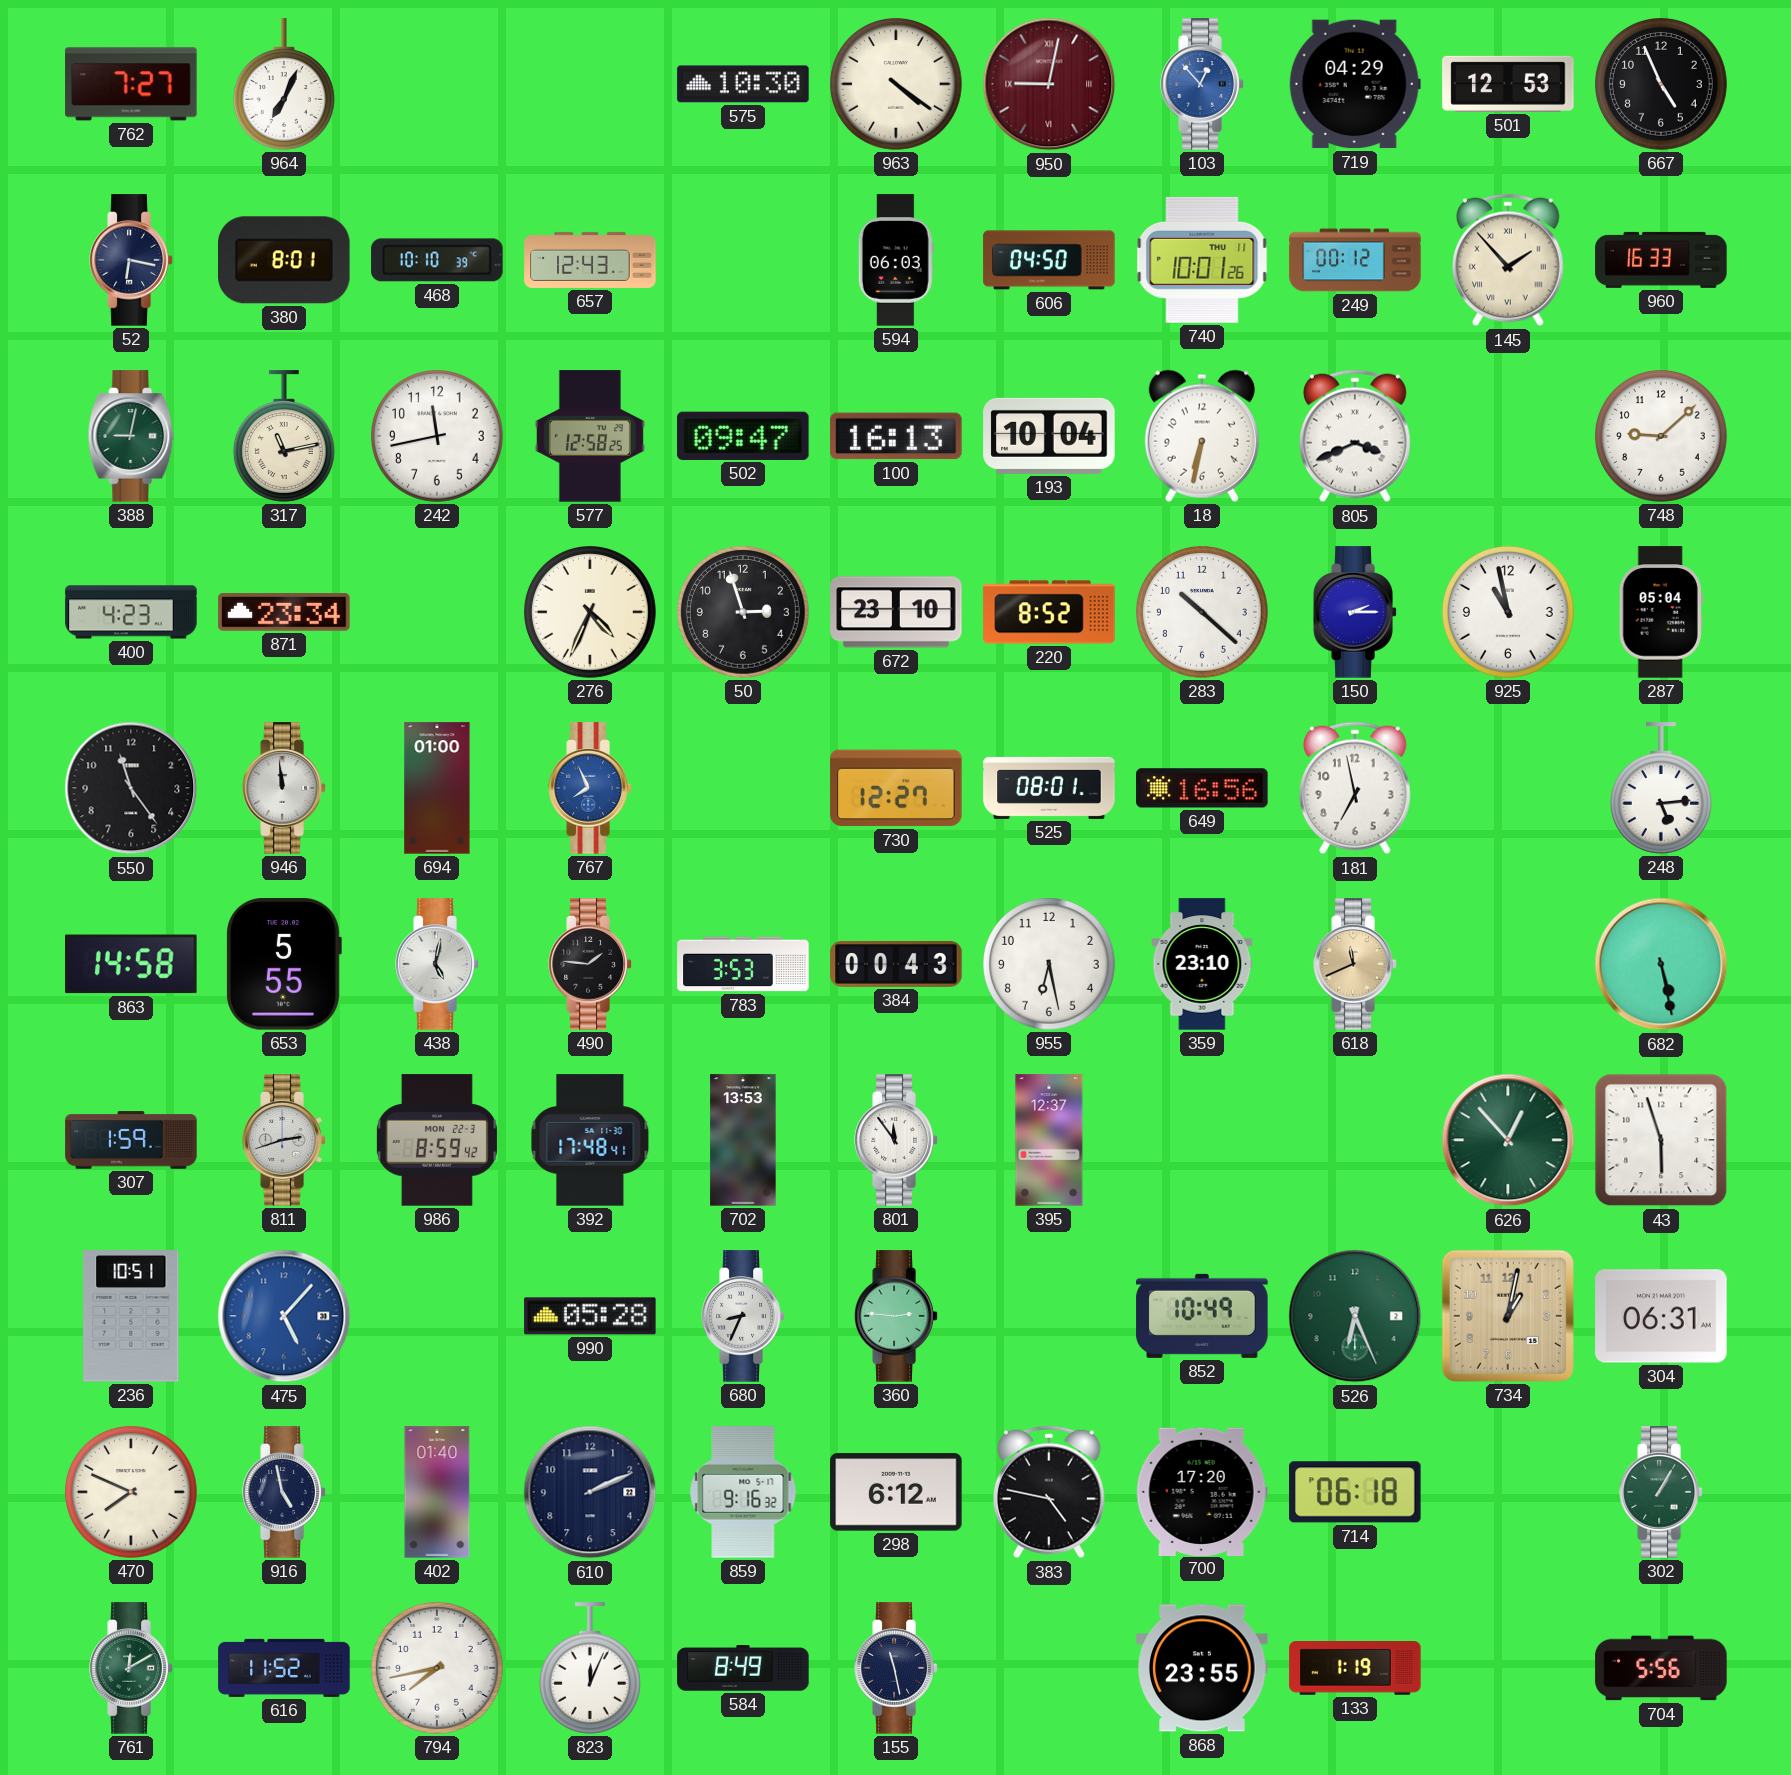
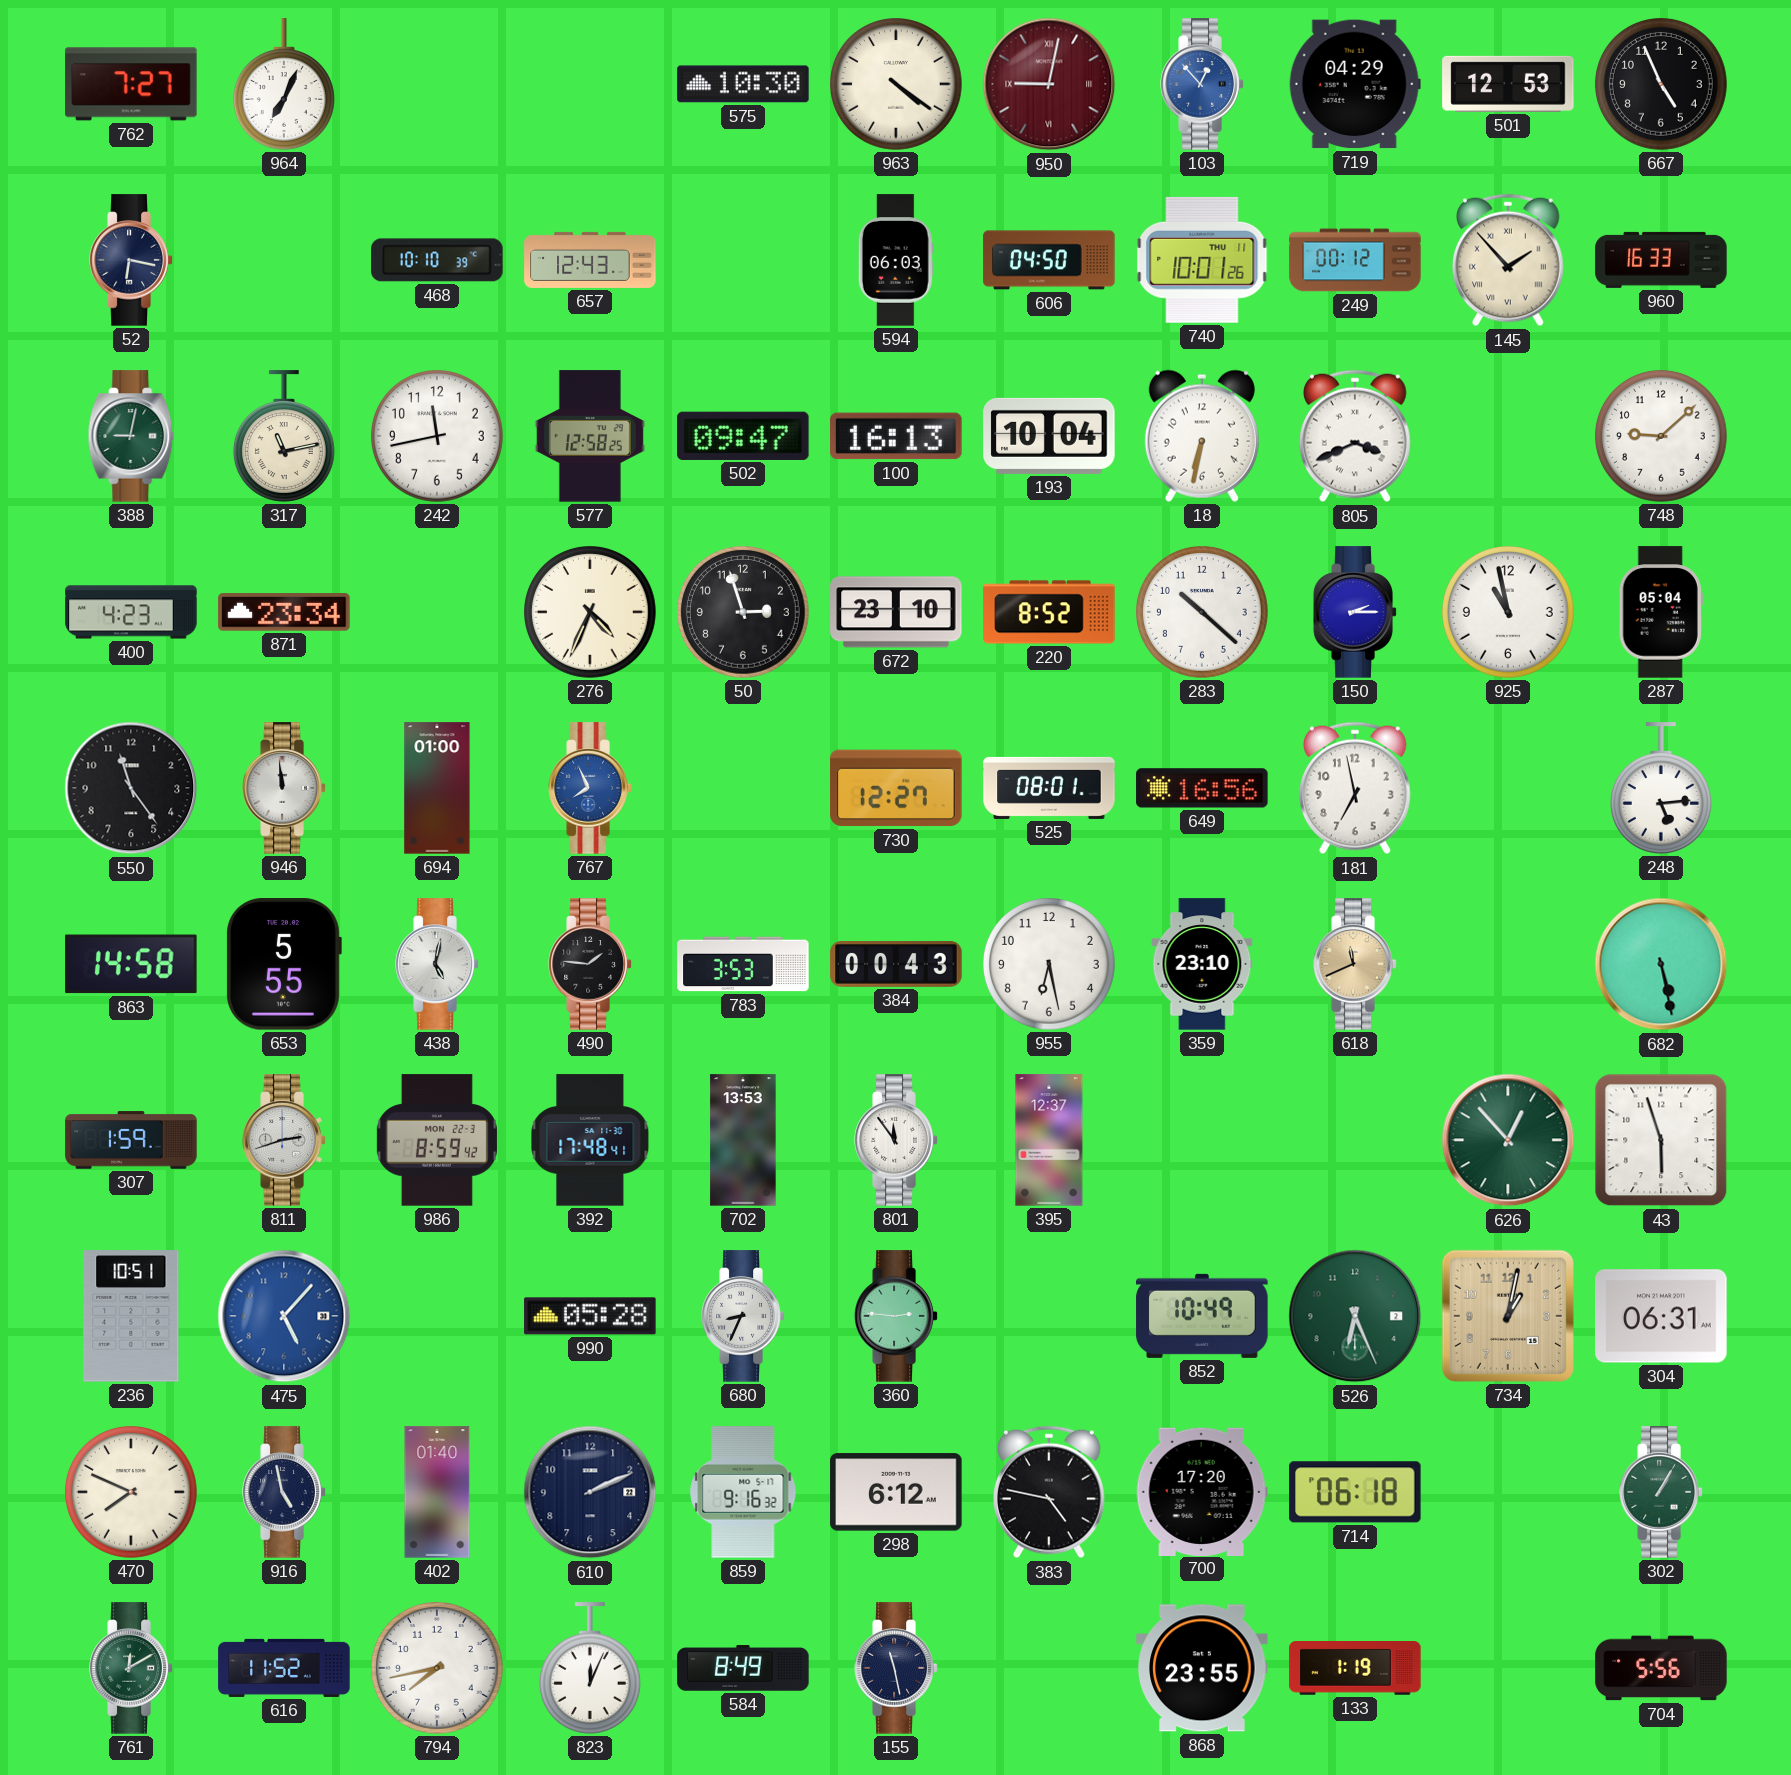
380: 8:01 -> none
